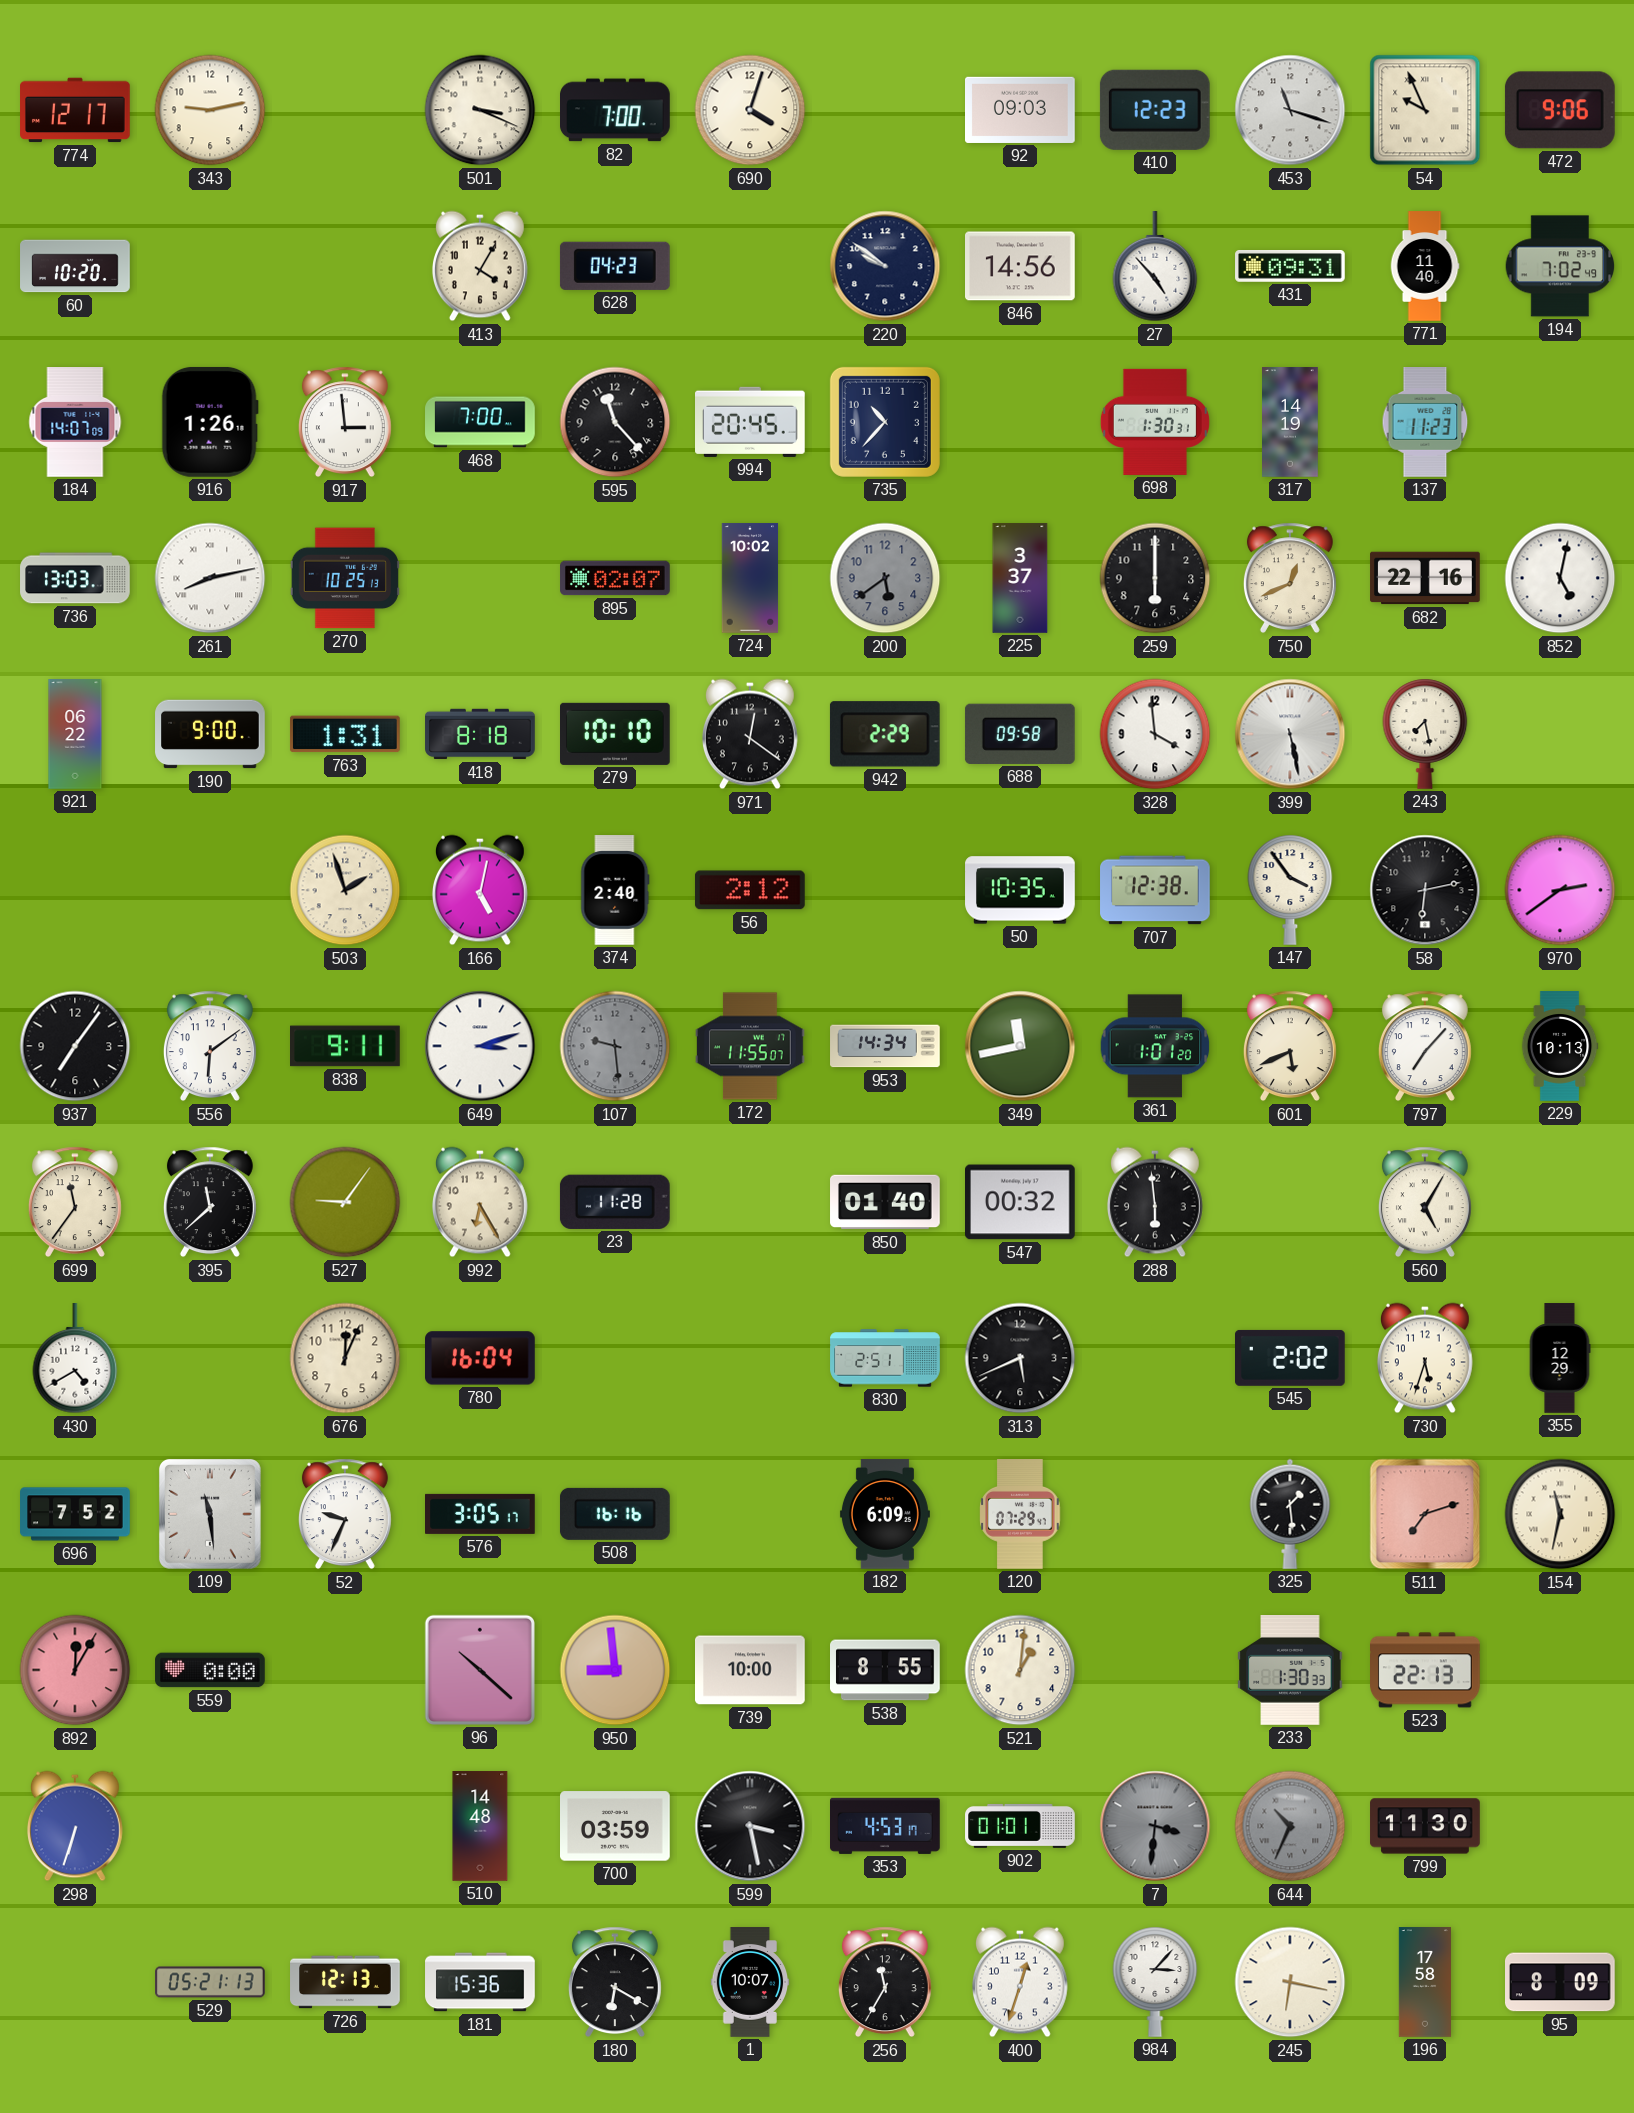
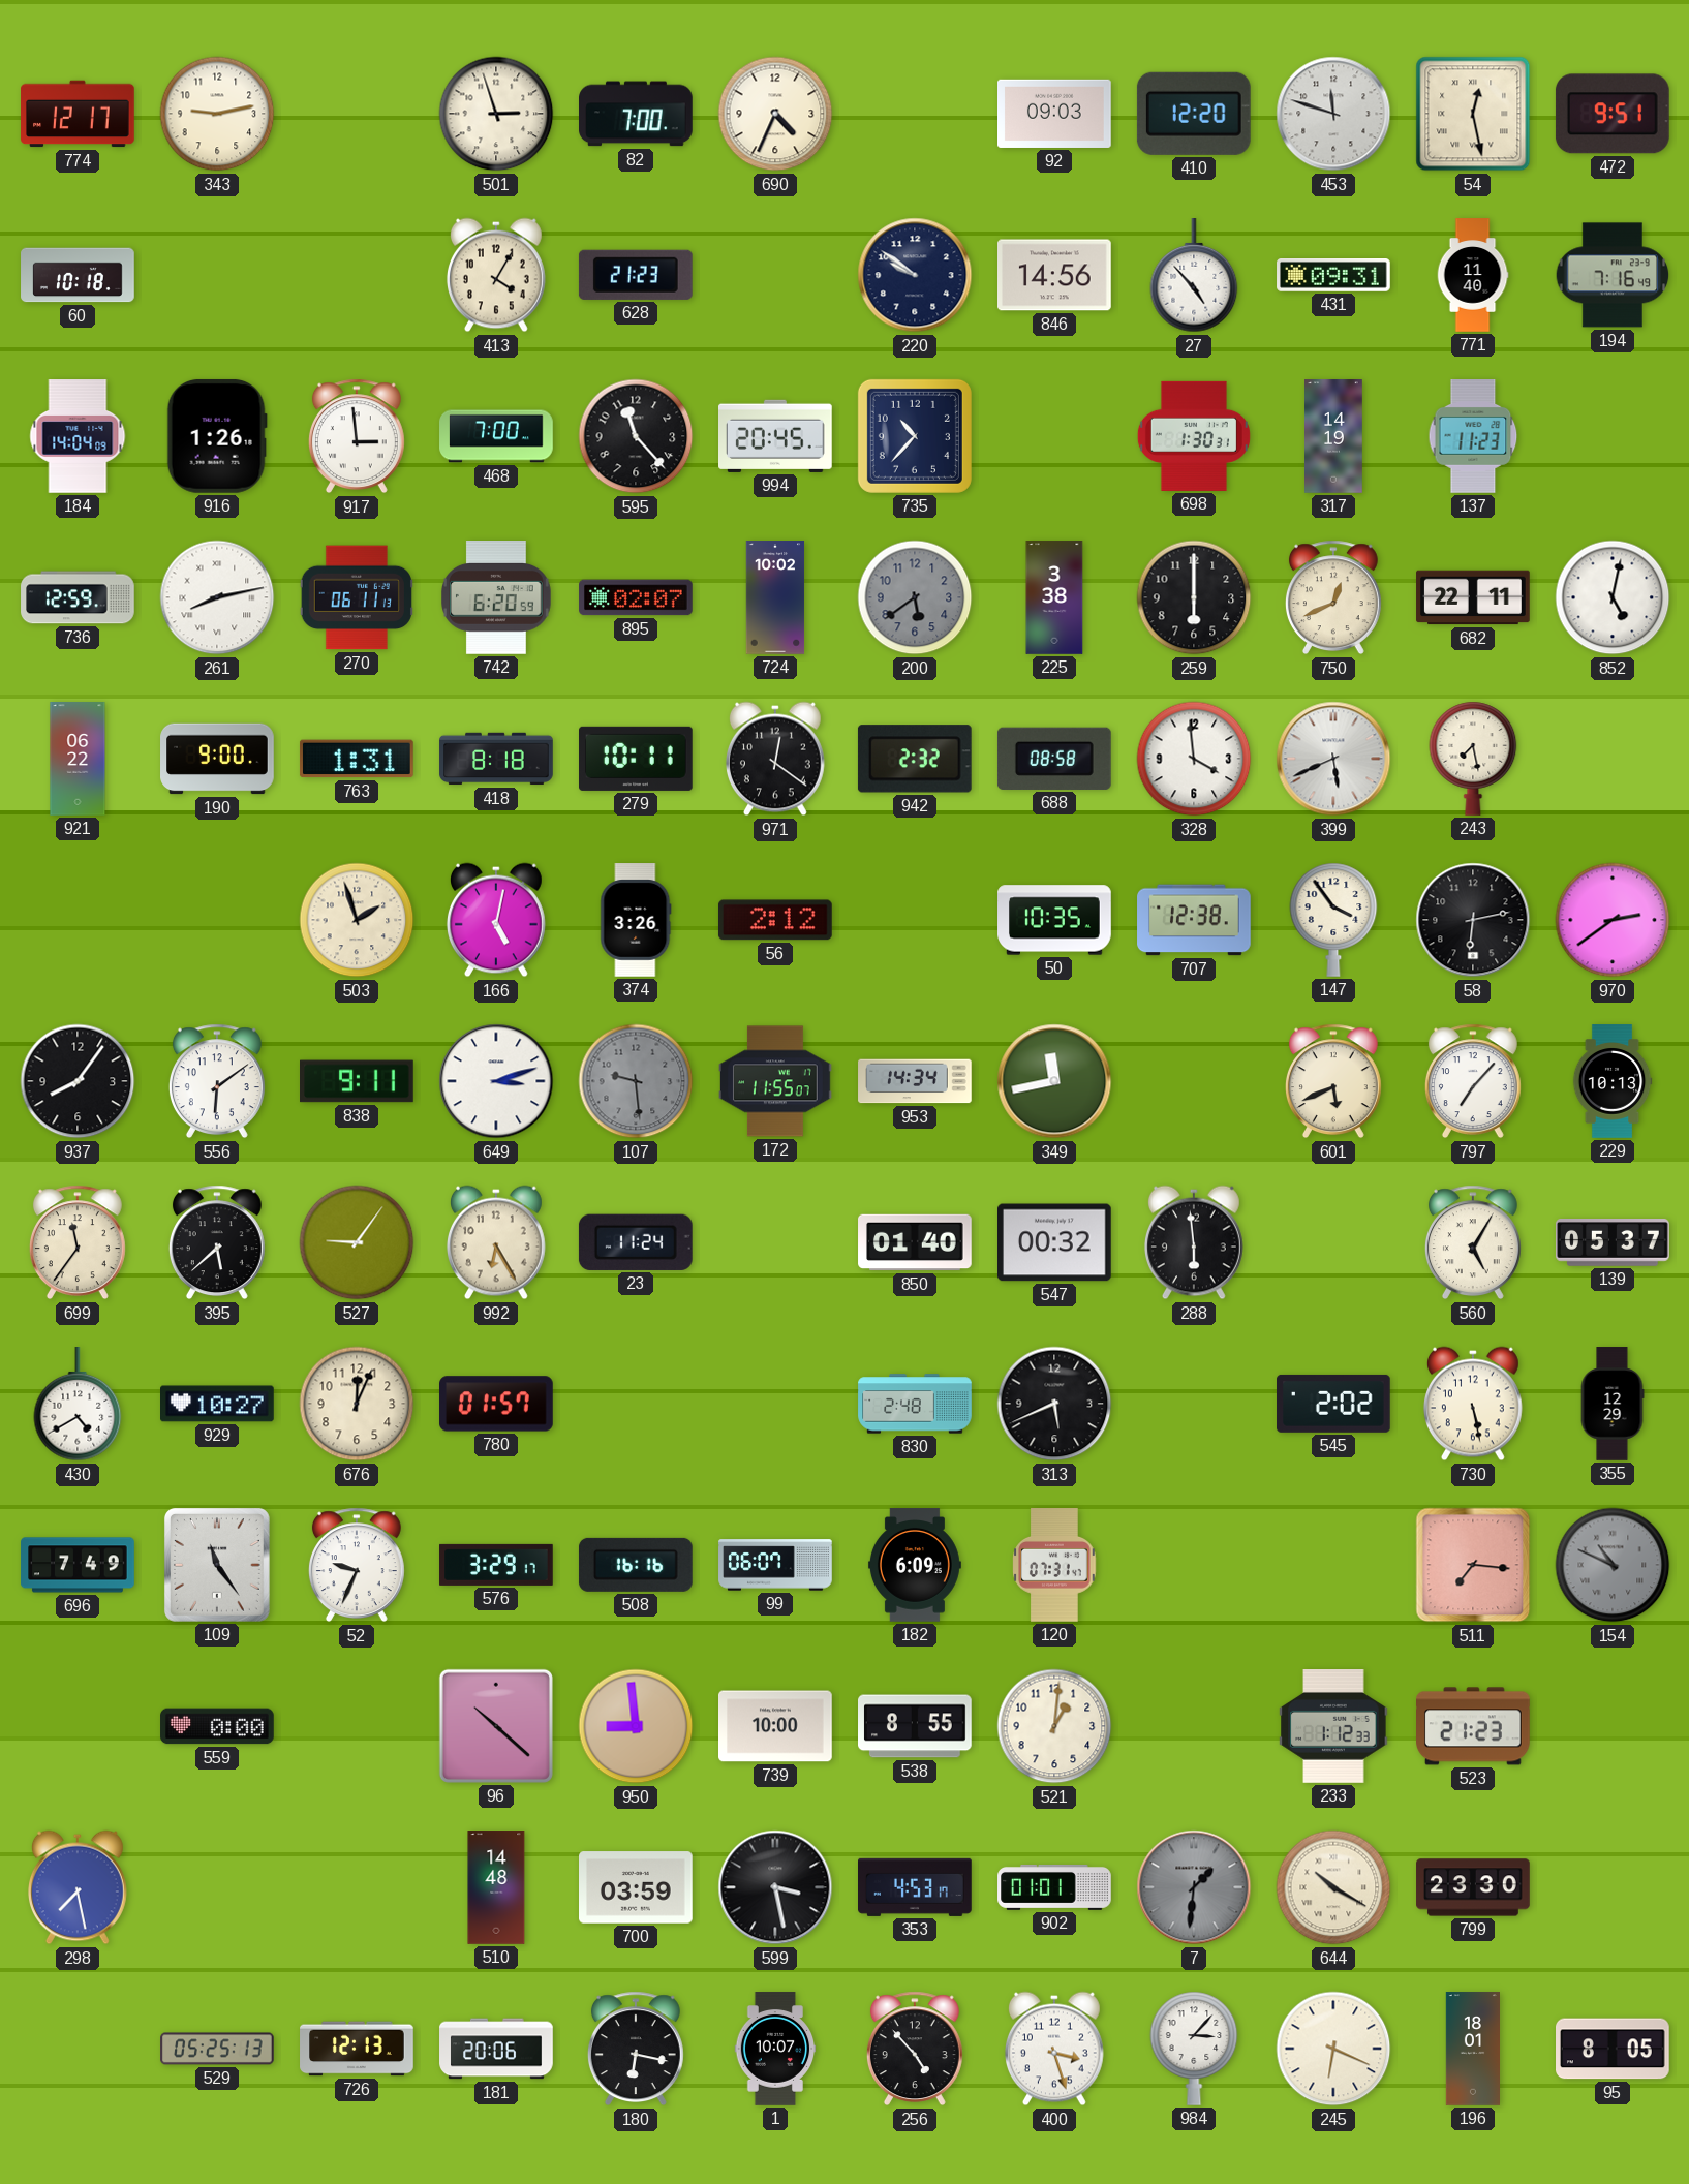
501: 3:19 -> 2:57
690: 4:03 -> 4:34
410: 12:23 -> 12:20
453: 11:18 -> 11:48
54: 9:56 -> 12:28
472: 9:06 -> 9:51
60: 10:20 -> 10:18
628: 04:23 -> 21:23
194: 7:02 -> 7:16
184: 14:07 -> 14:04
736: 13:03 -> 12:59
270: 10:25 -> 06:11
742: none -> 6:20
225: 3:37 -> 3:38
682: 22:16 -> 22:11
279: 10:10 -> 10:11
942: 2:29 -> 2:32
688: 09:58 -> 08:58
399: 5:28 -> 5:41
374: 2:40 -> 3:26
937: 7:06 -> 8:06
361: 1:01 -> none
395: 11:38 -> 5:38
23: 11:28 -> 11:24
139: none -> 05:37
929: none -> 10:27
780: 16:04 -> 01:57
830: 2:51 -> 2:48
730: 5:33 -> 5:28
696: 7:52 -> 7:49
109: 11:29 -> 11:24
576: 3:05 -> 3:29
99: none -> 06:07
120: 07:29 -> 07:31
325: 1:29 -> none
511: 7:12 -> 7:16
154: 11:32 -> 10:49
154 dial: cream -> grey
892: 12:05 -> none
233: 1:30 -> 1:12
523: 22:13 -> 21:23
298: 6:33 -> 7:28
7: 3:31 -> 1:31
644: 10:34 -> 10:20
644 dial: grey -> cream
799: 11:30 -> 23:30
529: 05:21 -> 05:25
181: 15:36 -> 20:06
180: 6:20 -> 6:17
256: 11:35 -> 4:53
400: 12:33 -> 3:27
245: 6:17 -> 6:19
196: 17:58 -> 18:01
95: 8:09 -> 8:05
